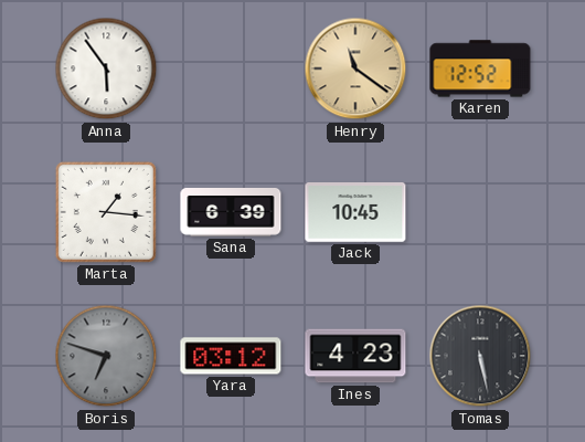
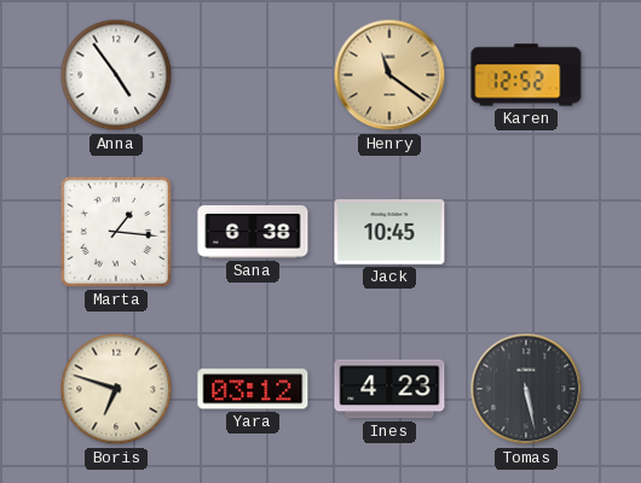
Anna: 5:54 -> 4:54
Sana: 6:39 -> 6:38
Boris dial: grey -> cream
